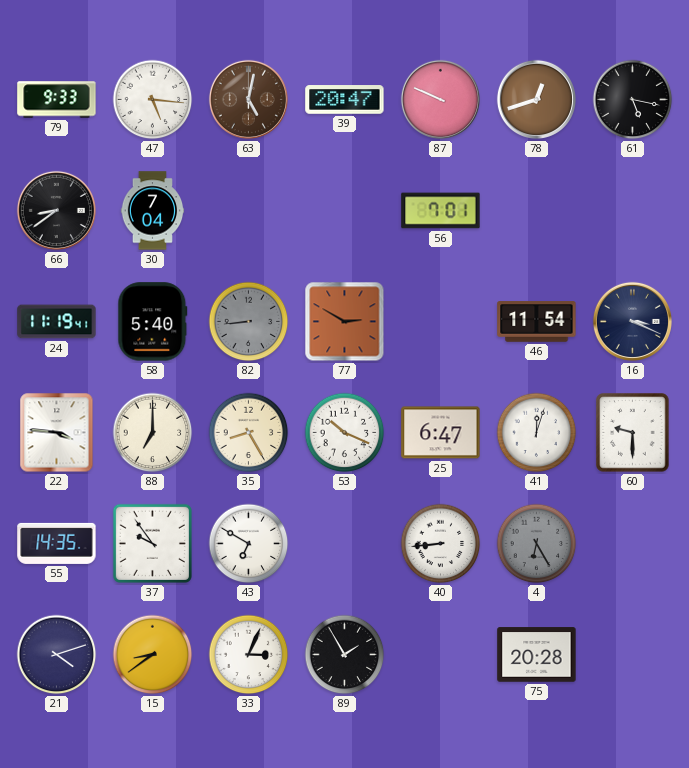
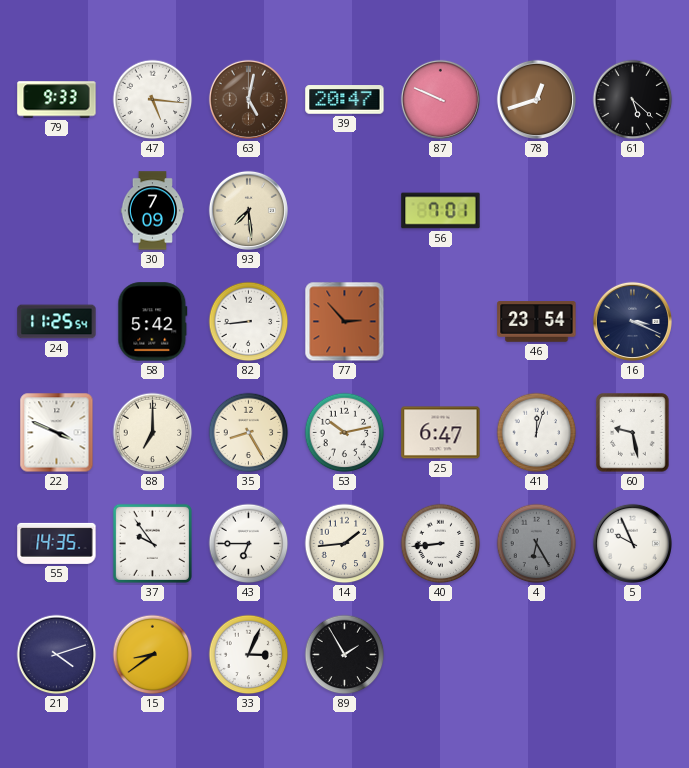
61: 5:17 -> 5:22
66: 8:39 -> none
30: 7:04 -> 7:09
93: none -> 7:29
24: 11:19 -> 11:25
58: 5:40 -> 5:42
82 dial: grey -> white
77: 2:50 -> 2:53
46: 11:54 -> 23:54
22: 3:46 -> 3:49
53: 10:19 -> 10:13
60: 9:30 -> 9:28
43: 6:50 -> 6:45
14: none -> 1:44
5: none -> 9:56
75: 20:28 -> none
